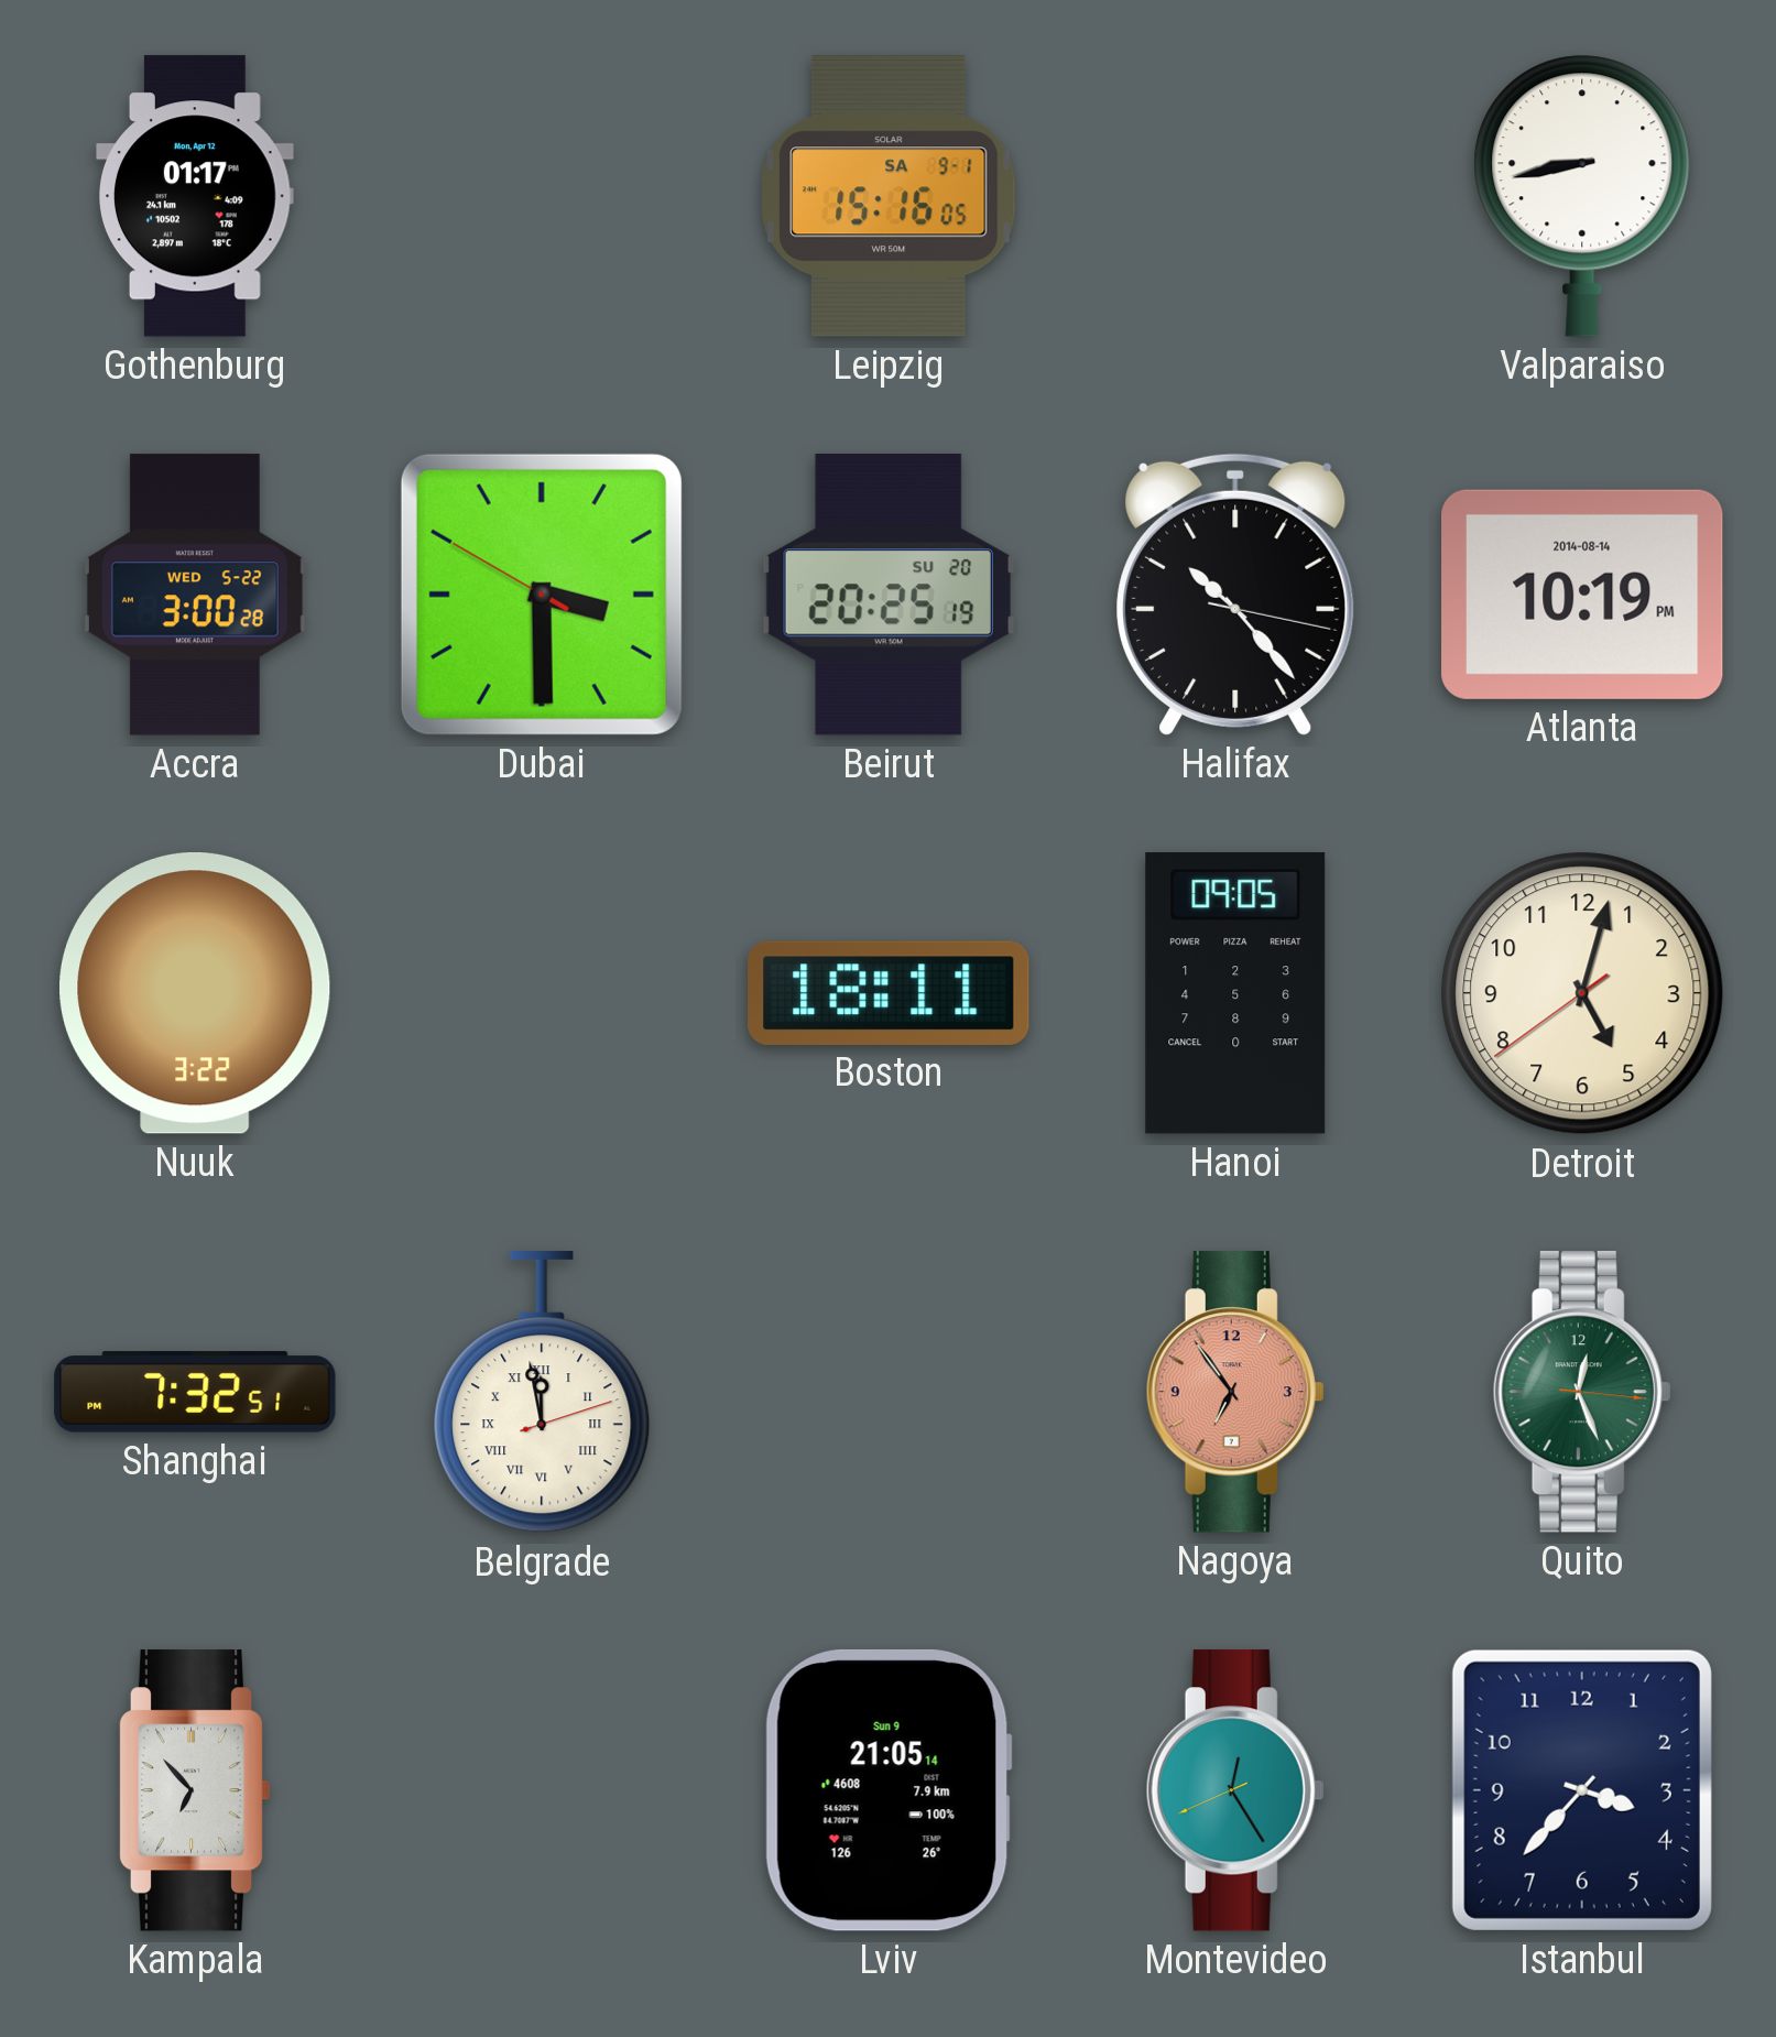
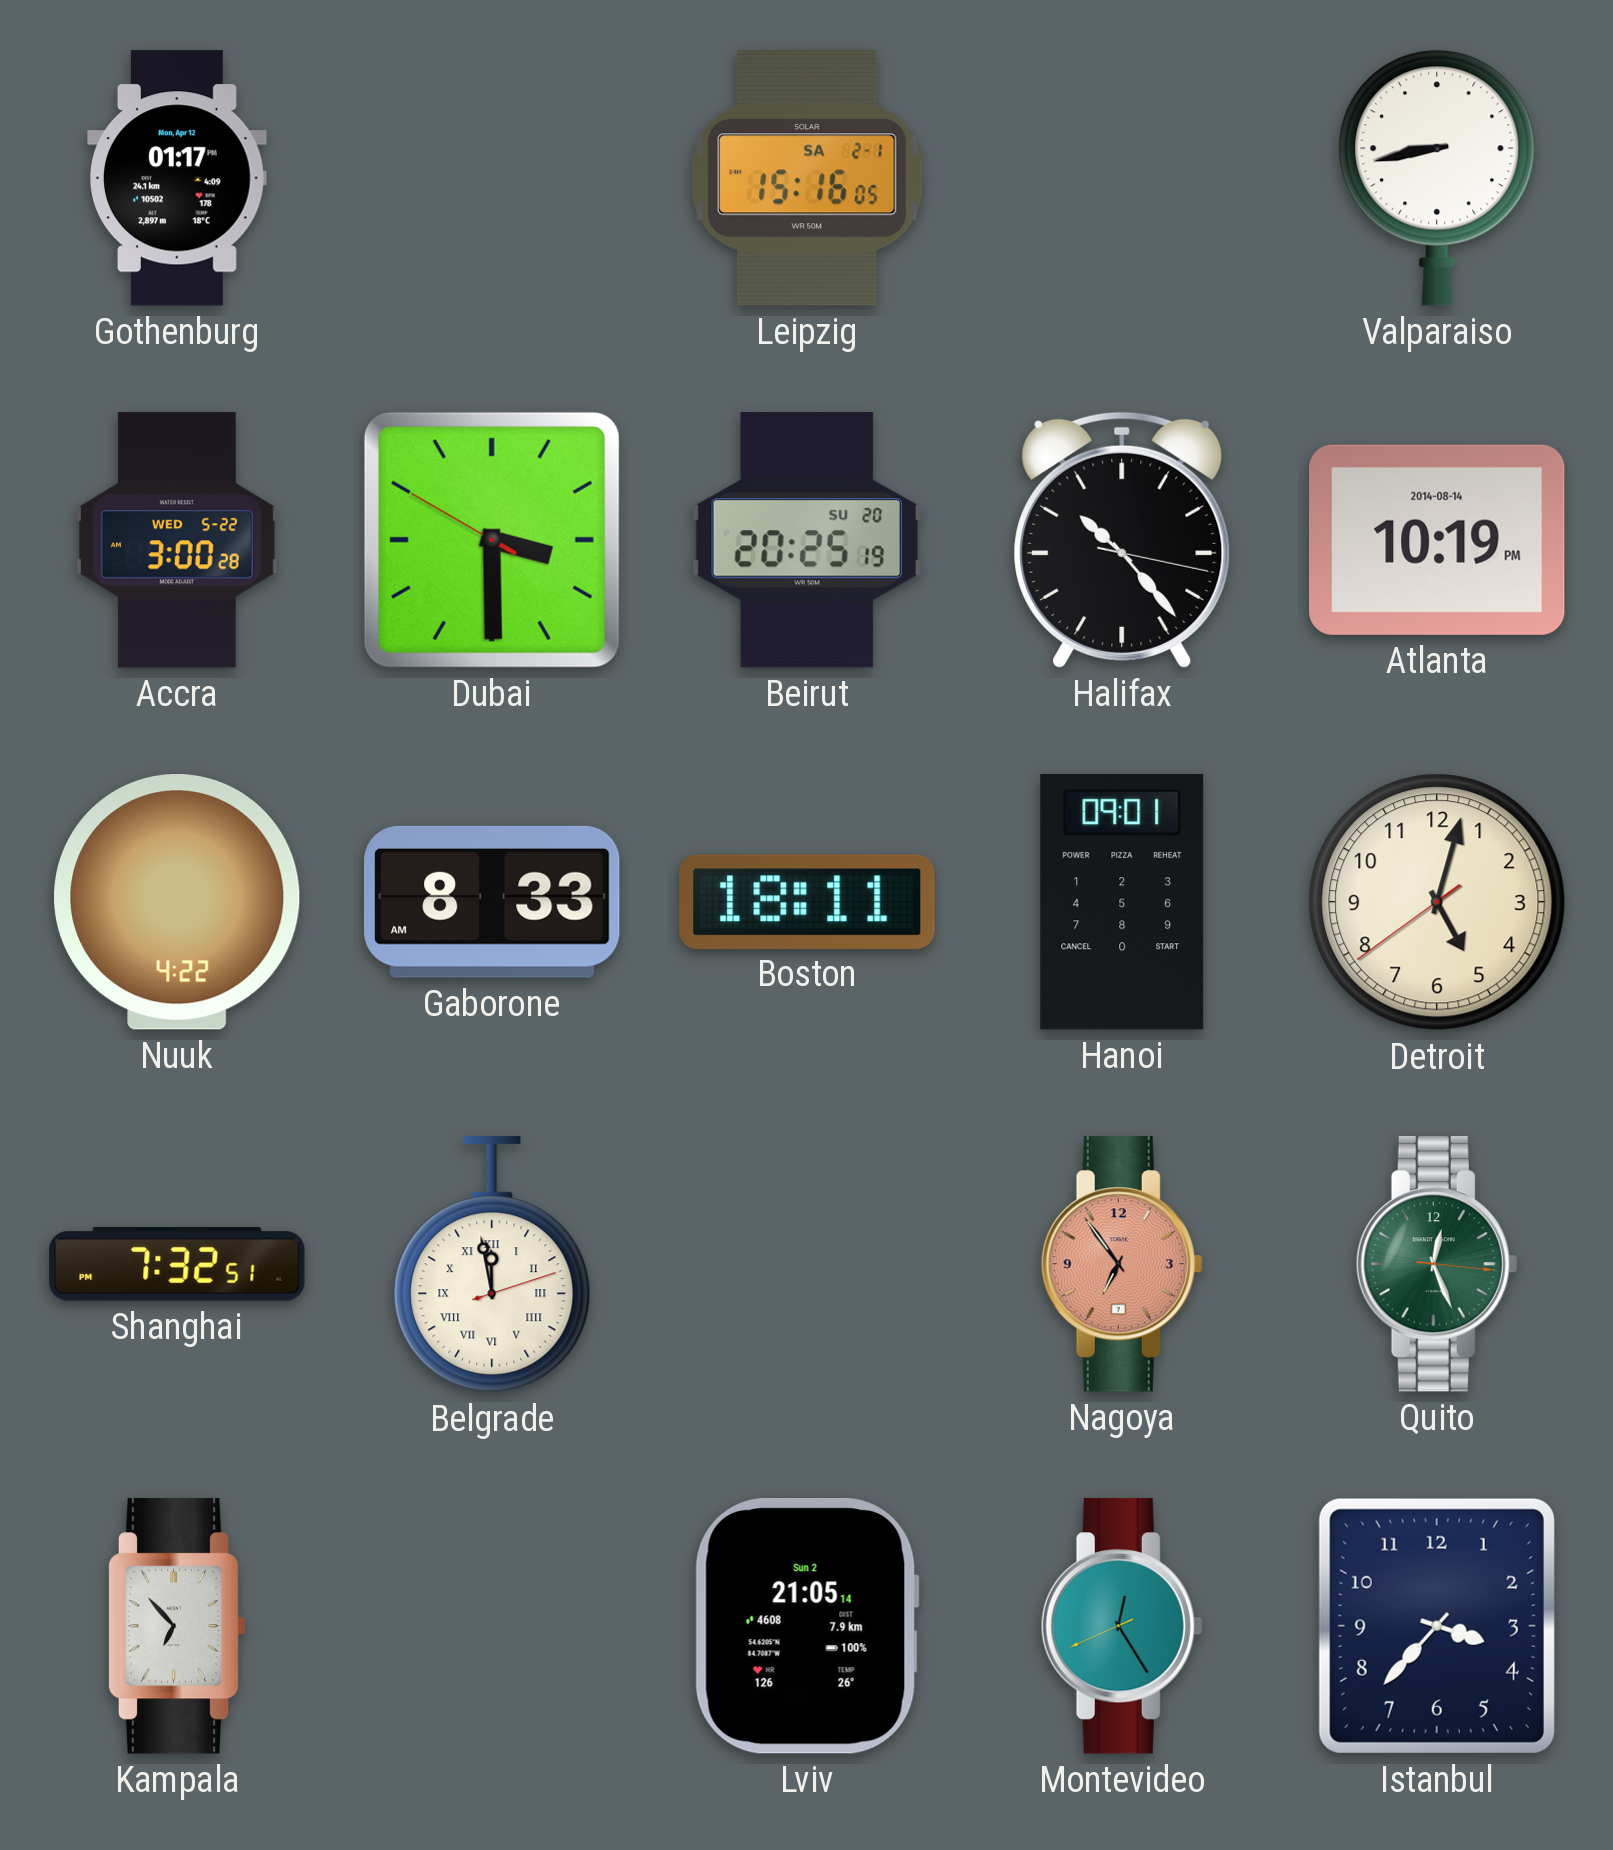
Leipzig date: SA 9-1 -> SA 2-1
Nuuk: 3:22 -> 4:22
Gaborone: none -> 8:33
Hanoi: 09:05 -> 09:01
Lviv date: Sun 9 -> Sun 2
